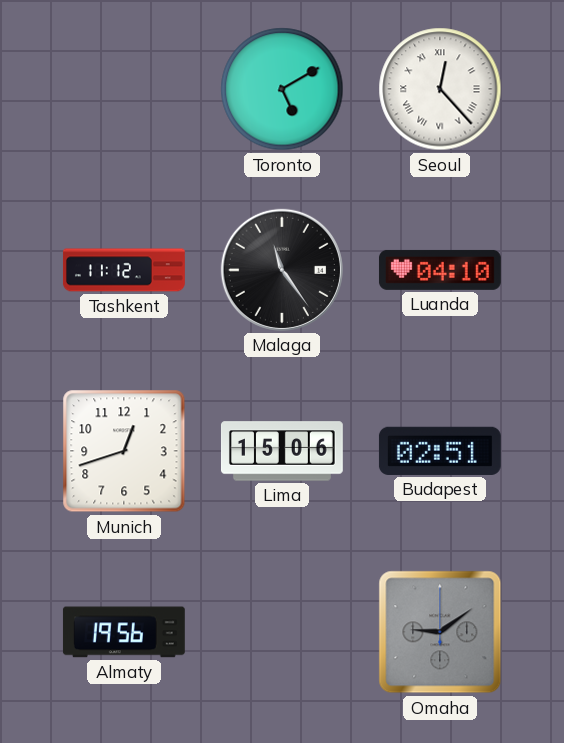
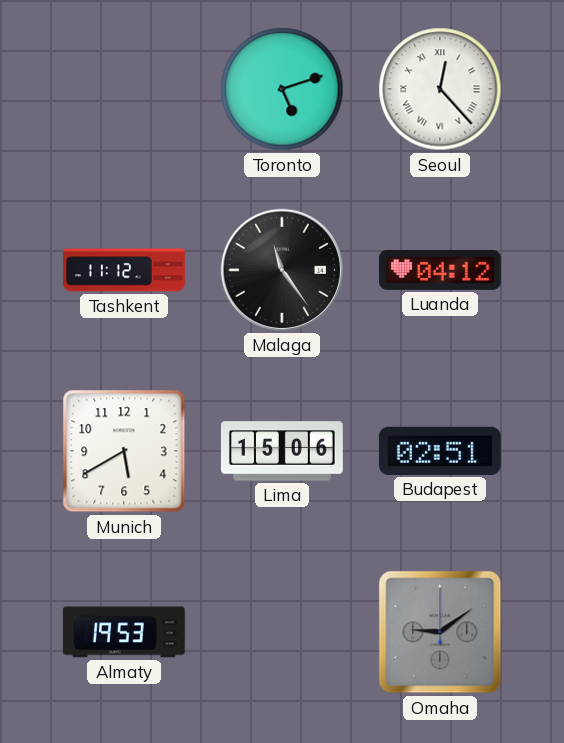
Toronto: 5:10 -> 5:12
Luanda: 04:10 -> 04:12
Munich: 12:42 -> 5:40
Almaty: 19:56 -> 19:53
